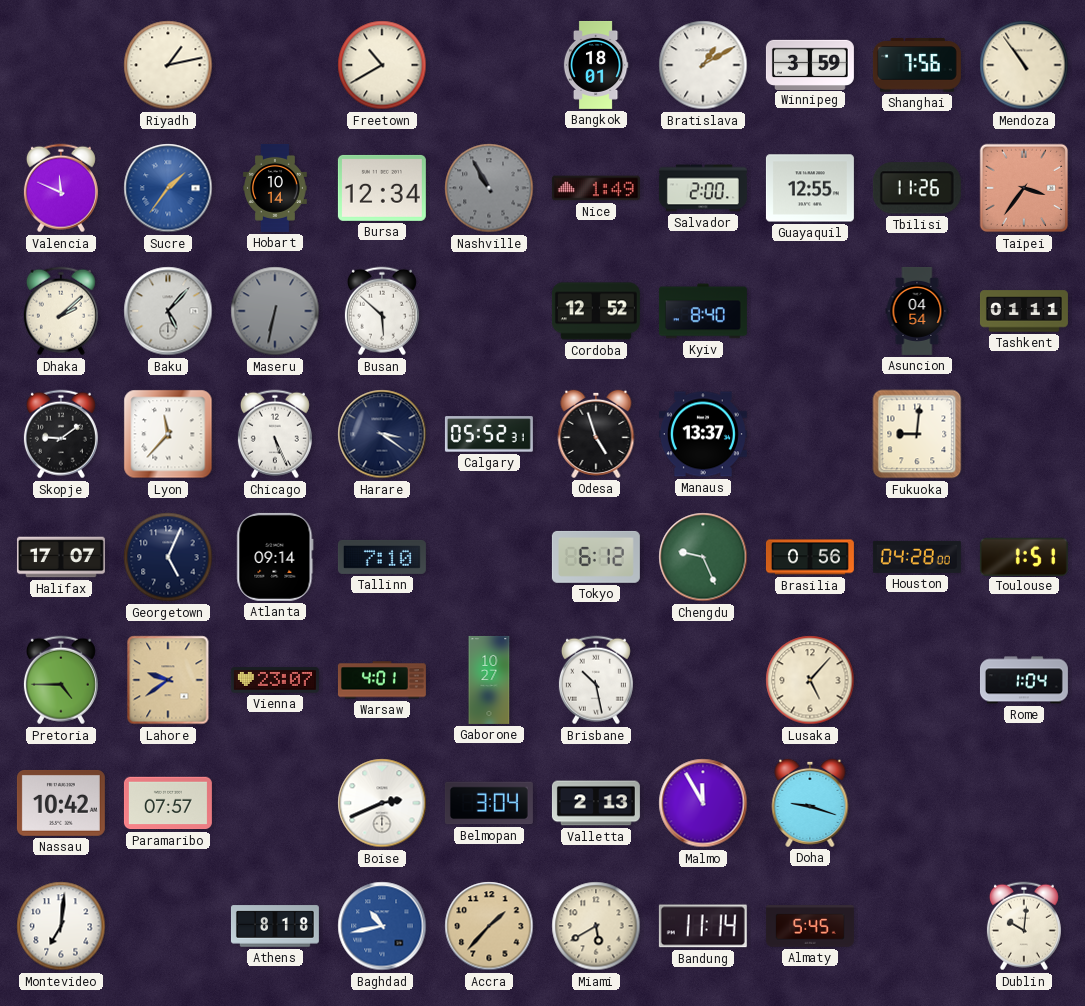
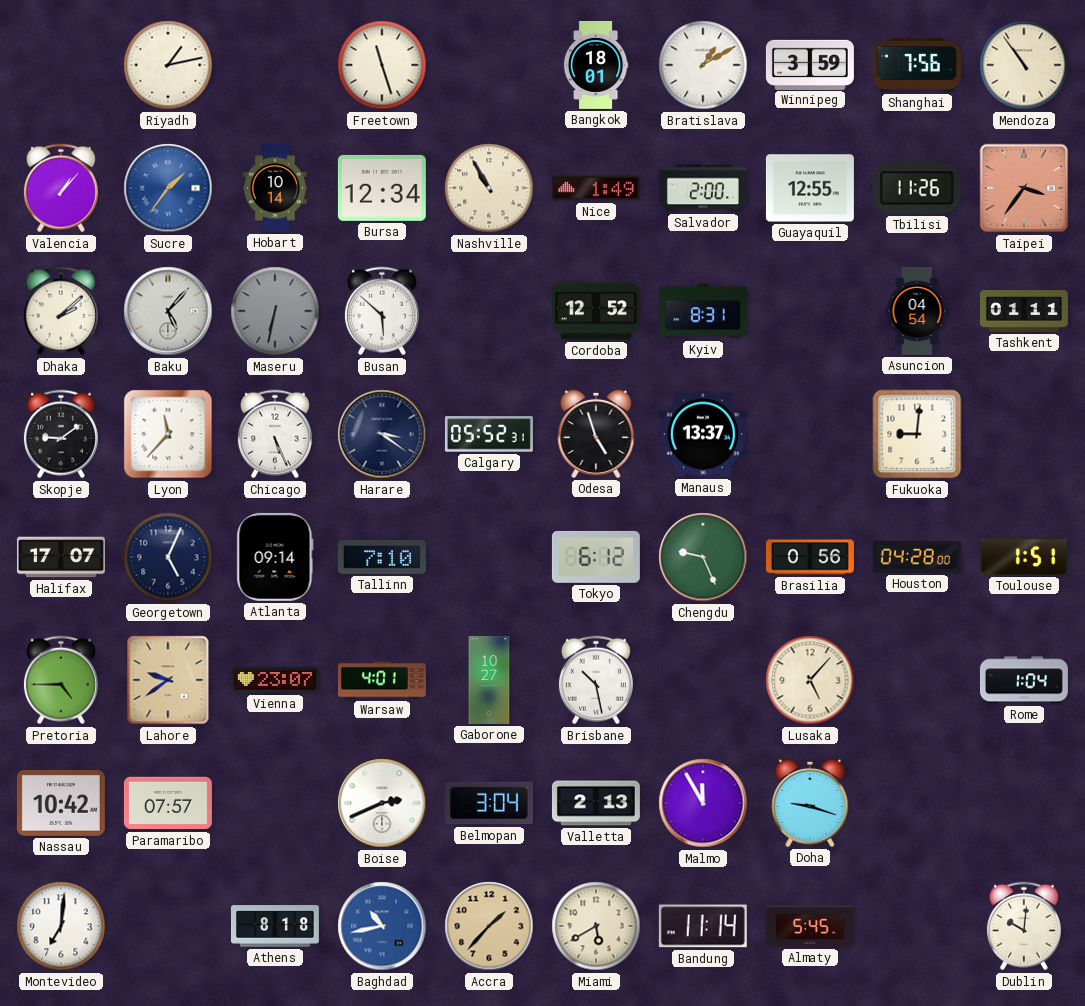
Freetown: 10:40 -> 11:27
Valencia: 11:49 -> 1:07
Nashville dial: grey -> cream
Kyiv: 8:40 -> 8:31
